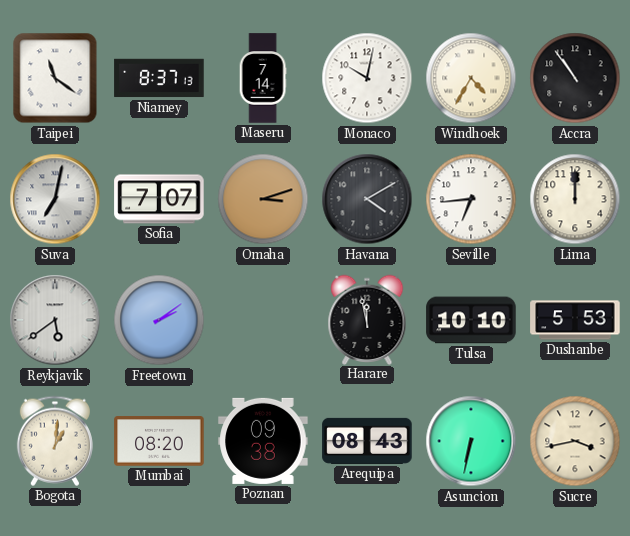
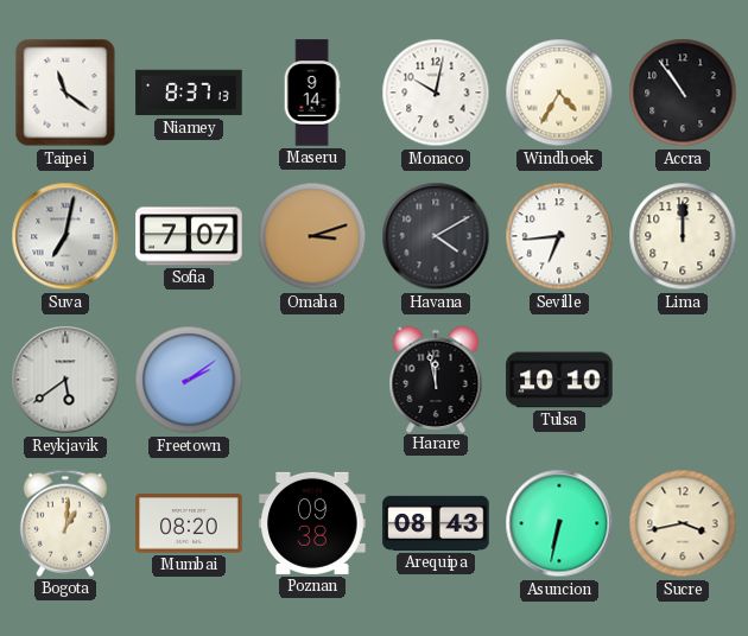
Maseru: 7:14 -> 9:14
Dushanbe: 5:53 -> none
